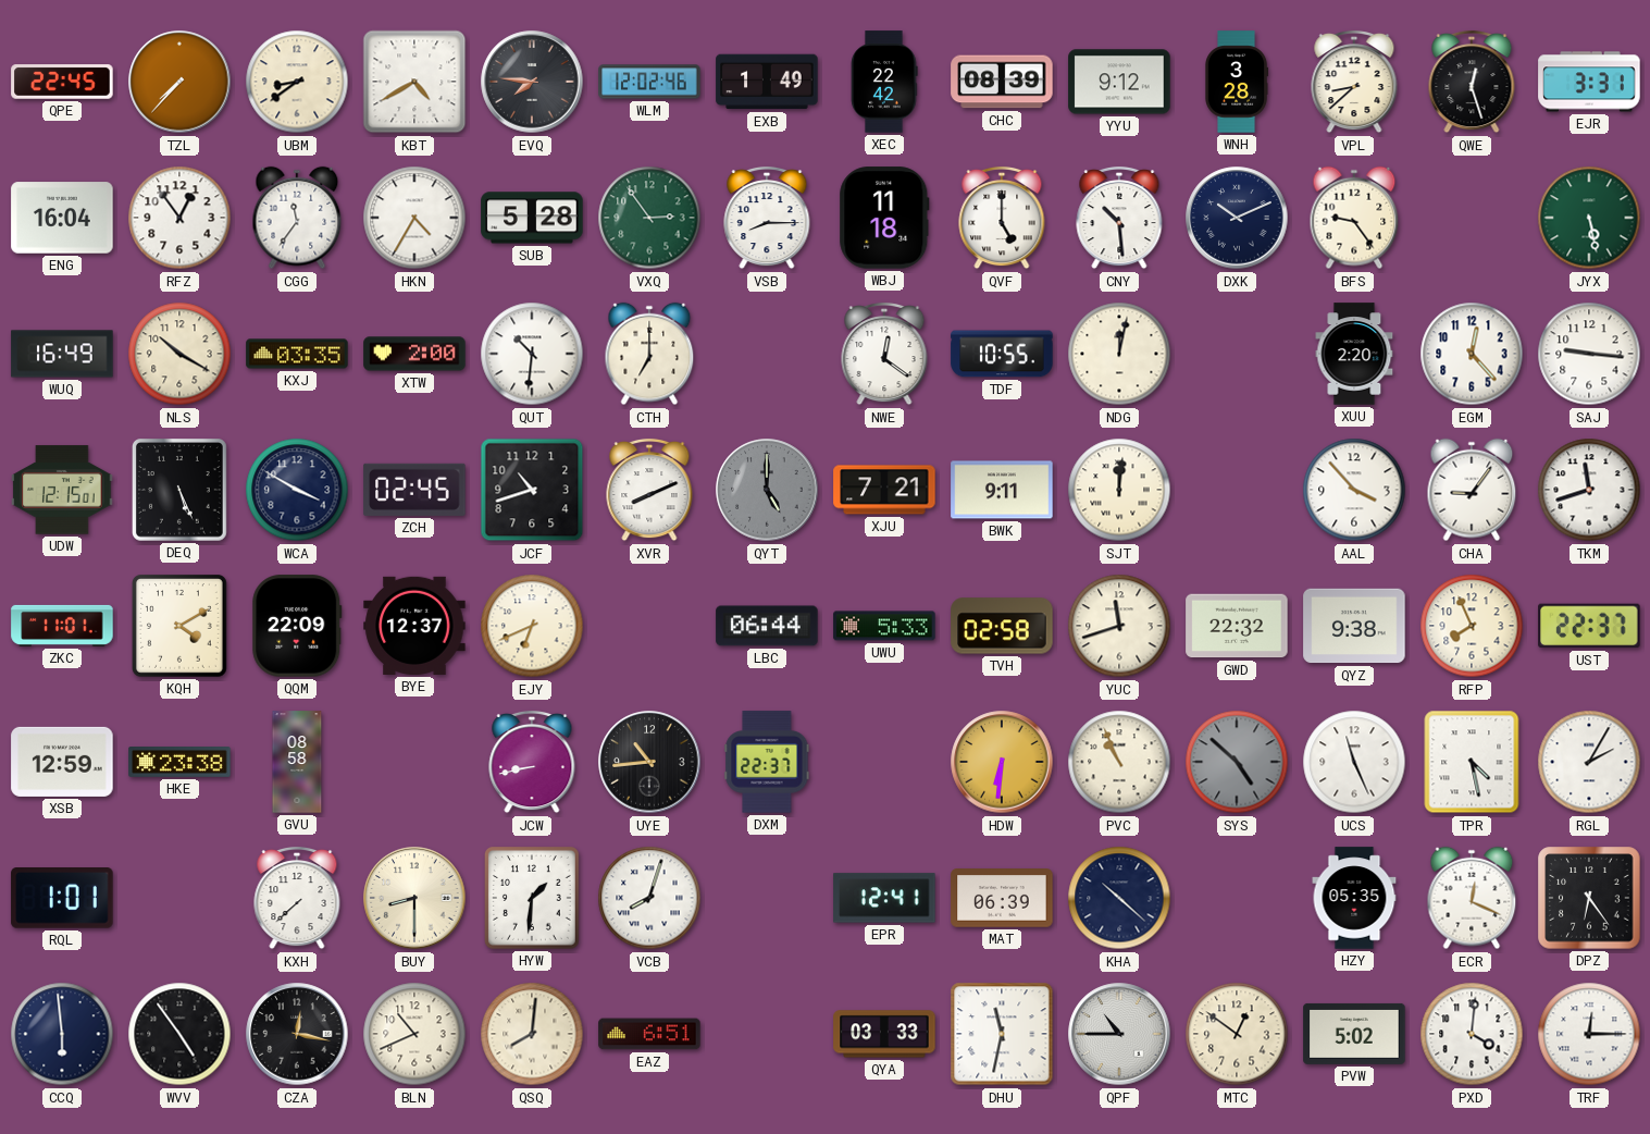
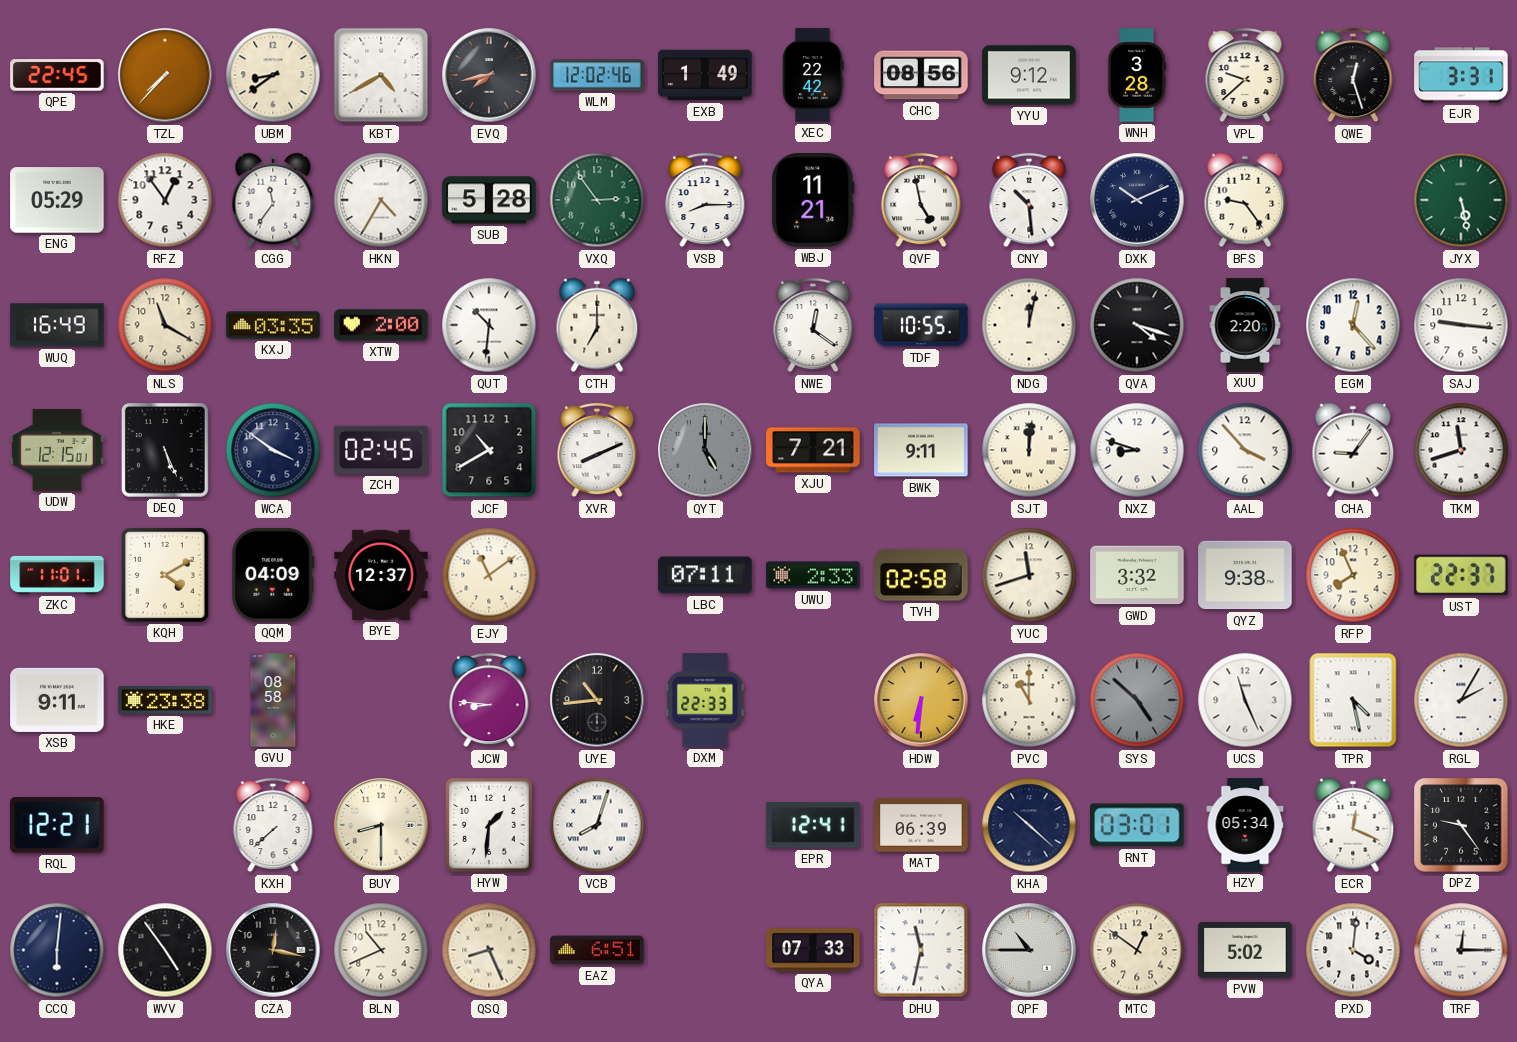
EVQ: 7:46 -> 7:43
CHC: 08:39 -> 08:56
VPL: 8:38 -> 9:38
ENG: 16:04 -> 05:29
WBJ: 11:18 -> 11:21
QVF: 5:00 -> 4:58
NLS: 10:20 -> 11:20
QVA: none -> 4:18
WCA: 3:50 -> 3:51
JCF: 10:42 -> 10:40
NXZ: none -> 8:48
QQM: 22:09 -> 04:09
EJY: 6:41 -> 11:09
LBC: 06:44 -> 07:11
UWU: 5:33 -> 2:33
GWD: 22:32 -> 3:32
XSB: 12:59 -> 9:11
JCW: 8:43 -> 8:46
DXM: 22:37 -> 22:33
PVC: 10:56 -> 11:00
RQL: 1:01 -> 12:21
RNT: none -> 03:01
HZY: 05:35 -> 05:34
DPZ: 6:24 -> 9:24
CCQ: 5:59 -> 6:01
QSQ: 8:01 -> 8:26
QYA: 03:33 -> 07:33
